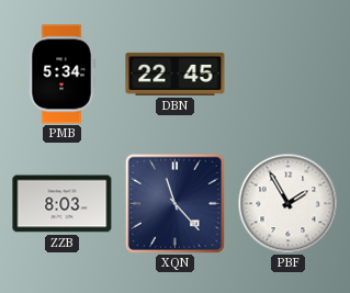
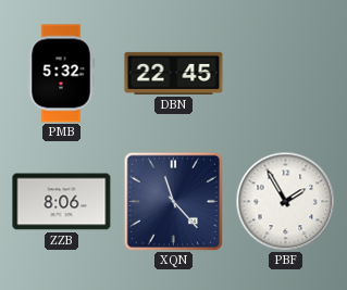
PMB: 5:34 -> 5:32
ZZB: 8:03 -> 8:06
